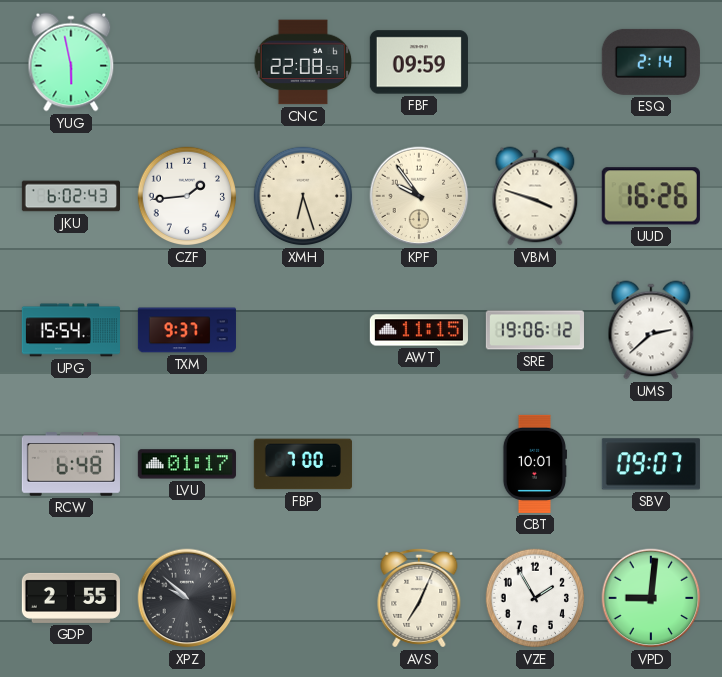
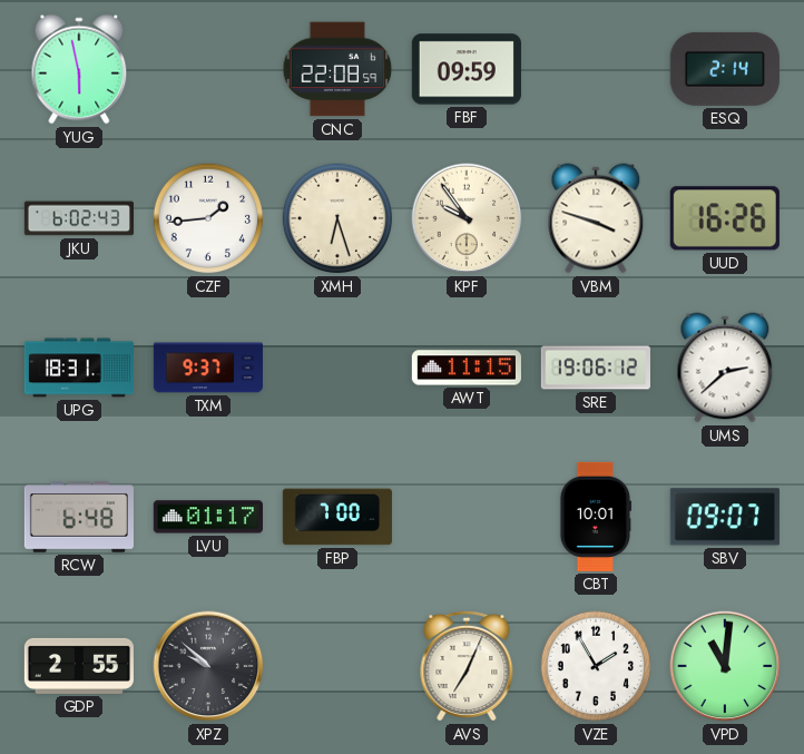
UPG: 15:54 -> 18:31
VPD: 9:01 -> 11:01
